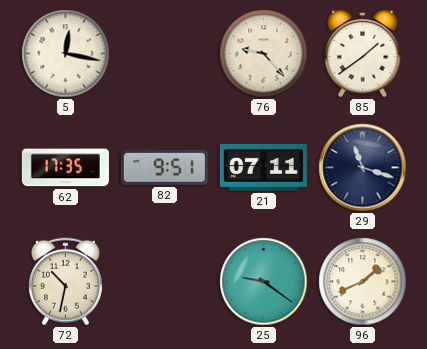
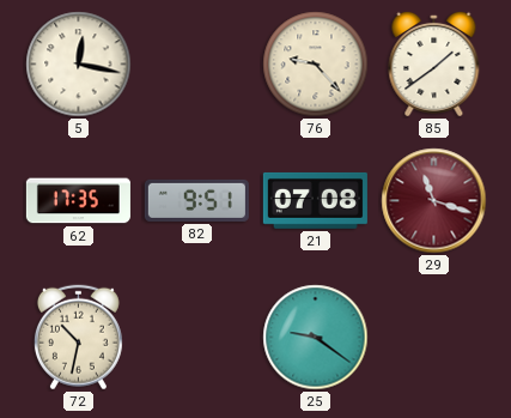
21: 07:11 -> 07:08
29 dial: navy -> burgundy
96: 1:41 -> none
